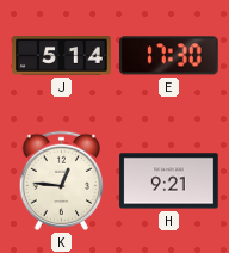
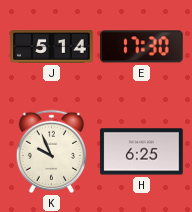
K: 12:46 -> 9:56
H: 9:21 -> 6:25
